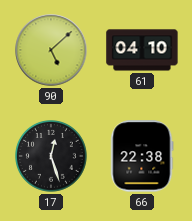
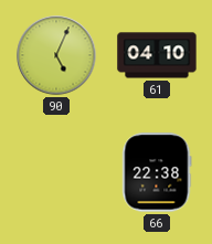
90: 5:08 -> 5:04
17: 12:27 -> none
